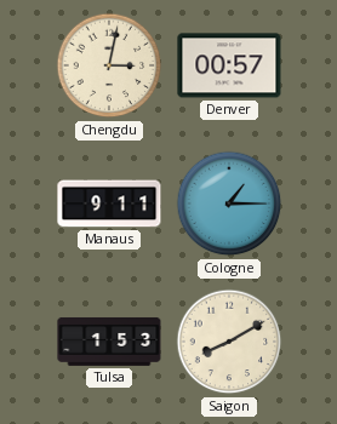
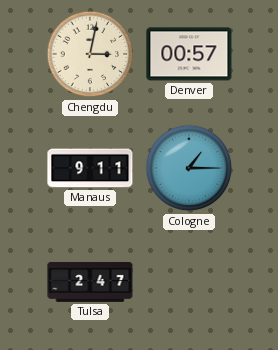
Tulsa: 1:53 -> 2:47
Saigon: 8:10 -> none
